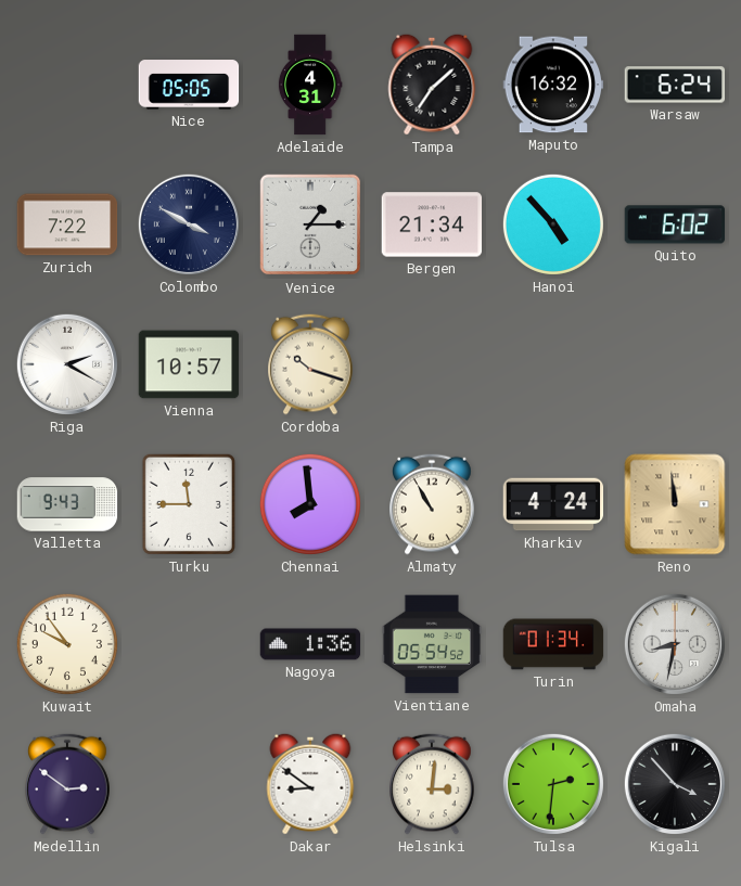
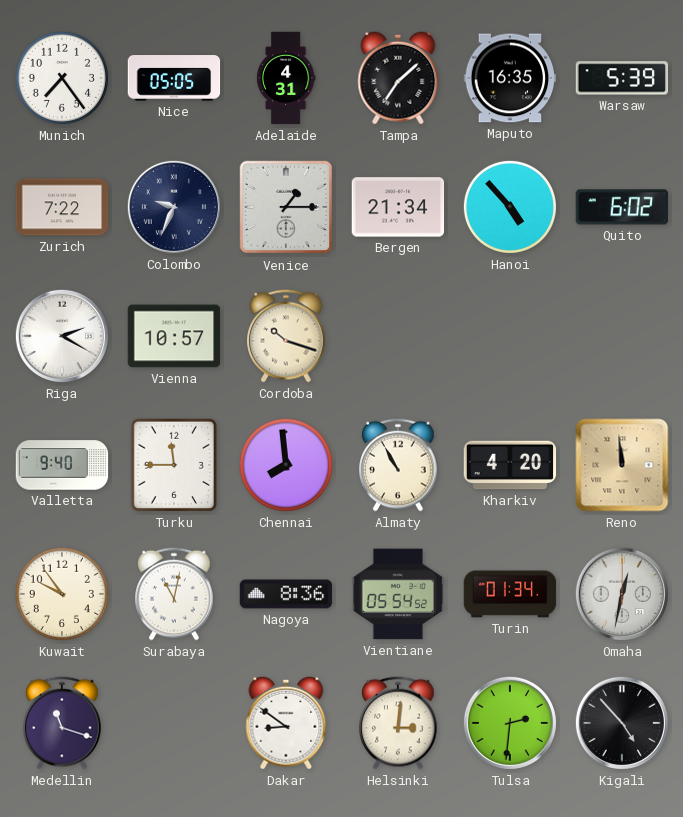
Munich: none -> 7:24
Maputo: 16:32 -> 16:35
Warsaw: 6:24 -> 5:39
Colombo: 3:50 -> 9:34
Valletta: 9:43 -> 9:40
Kharkiv: 4:24 -> 4:20
Surabaya: none -> 11:02
Nagoya: 1:36 -> 8:36
Omaha: 8:32 -> 12:32
Medellin: 2:51 -> 11:18
Kigali: 3:53 -> 4:53
